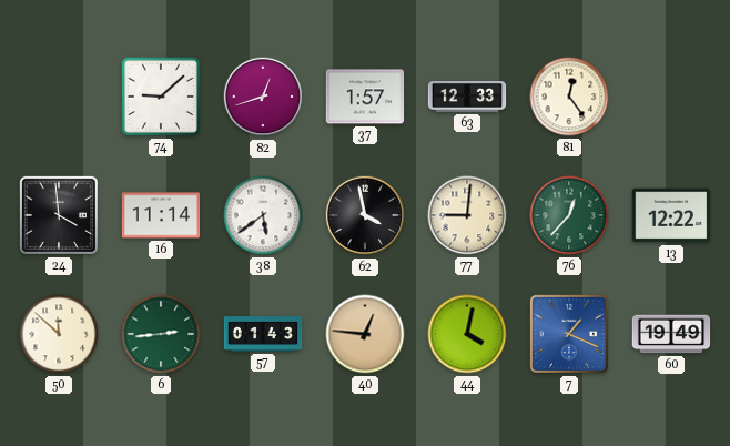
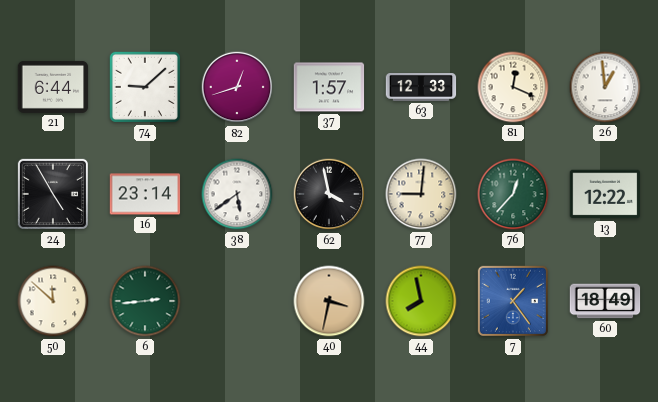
21: none -> 6:44
81: 12:24 -> 12:19
26: none -> 12:59
24: 3:59 -> 4:55
16: 11:14 -> 23:14
57: 01:43 -> none
40: 12:46 -> 3:32
44: 4:02 -> 7:58
7: 1:19 -> 1:24
60: 19:49 -> 18:49
